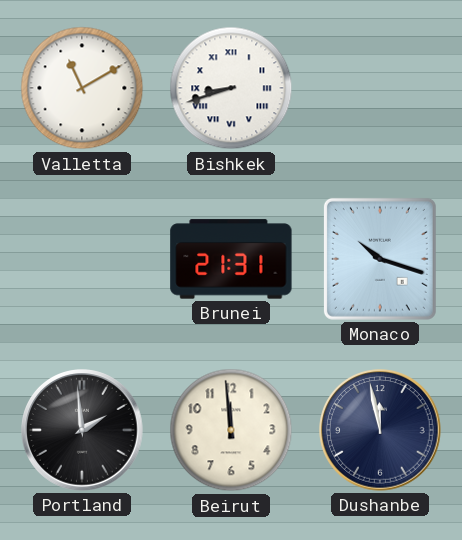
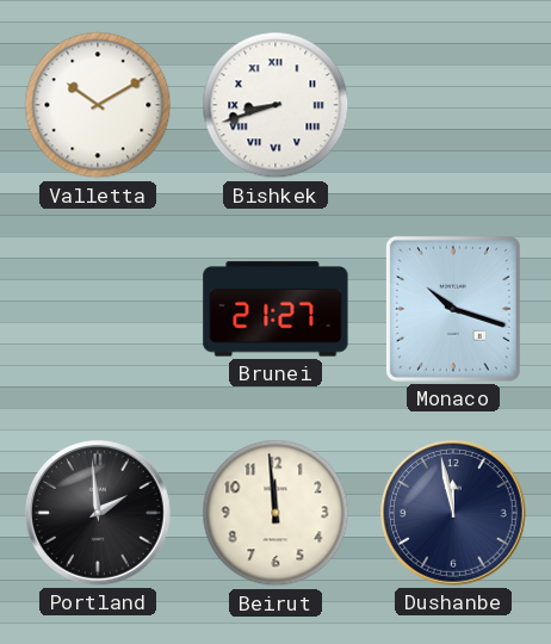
Valletta: 11:10 -> 10:10
Brunei: 21:31 -> 21:27
